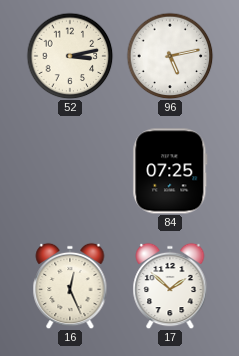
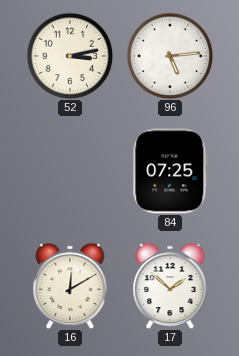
96: 5:13 -> 5:14
16: 12:26 -> 12:10
